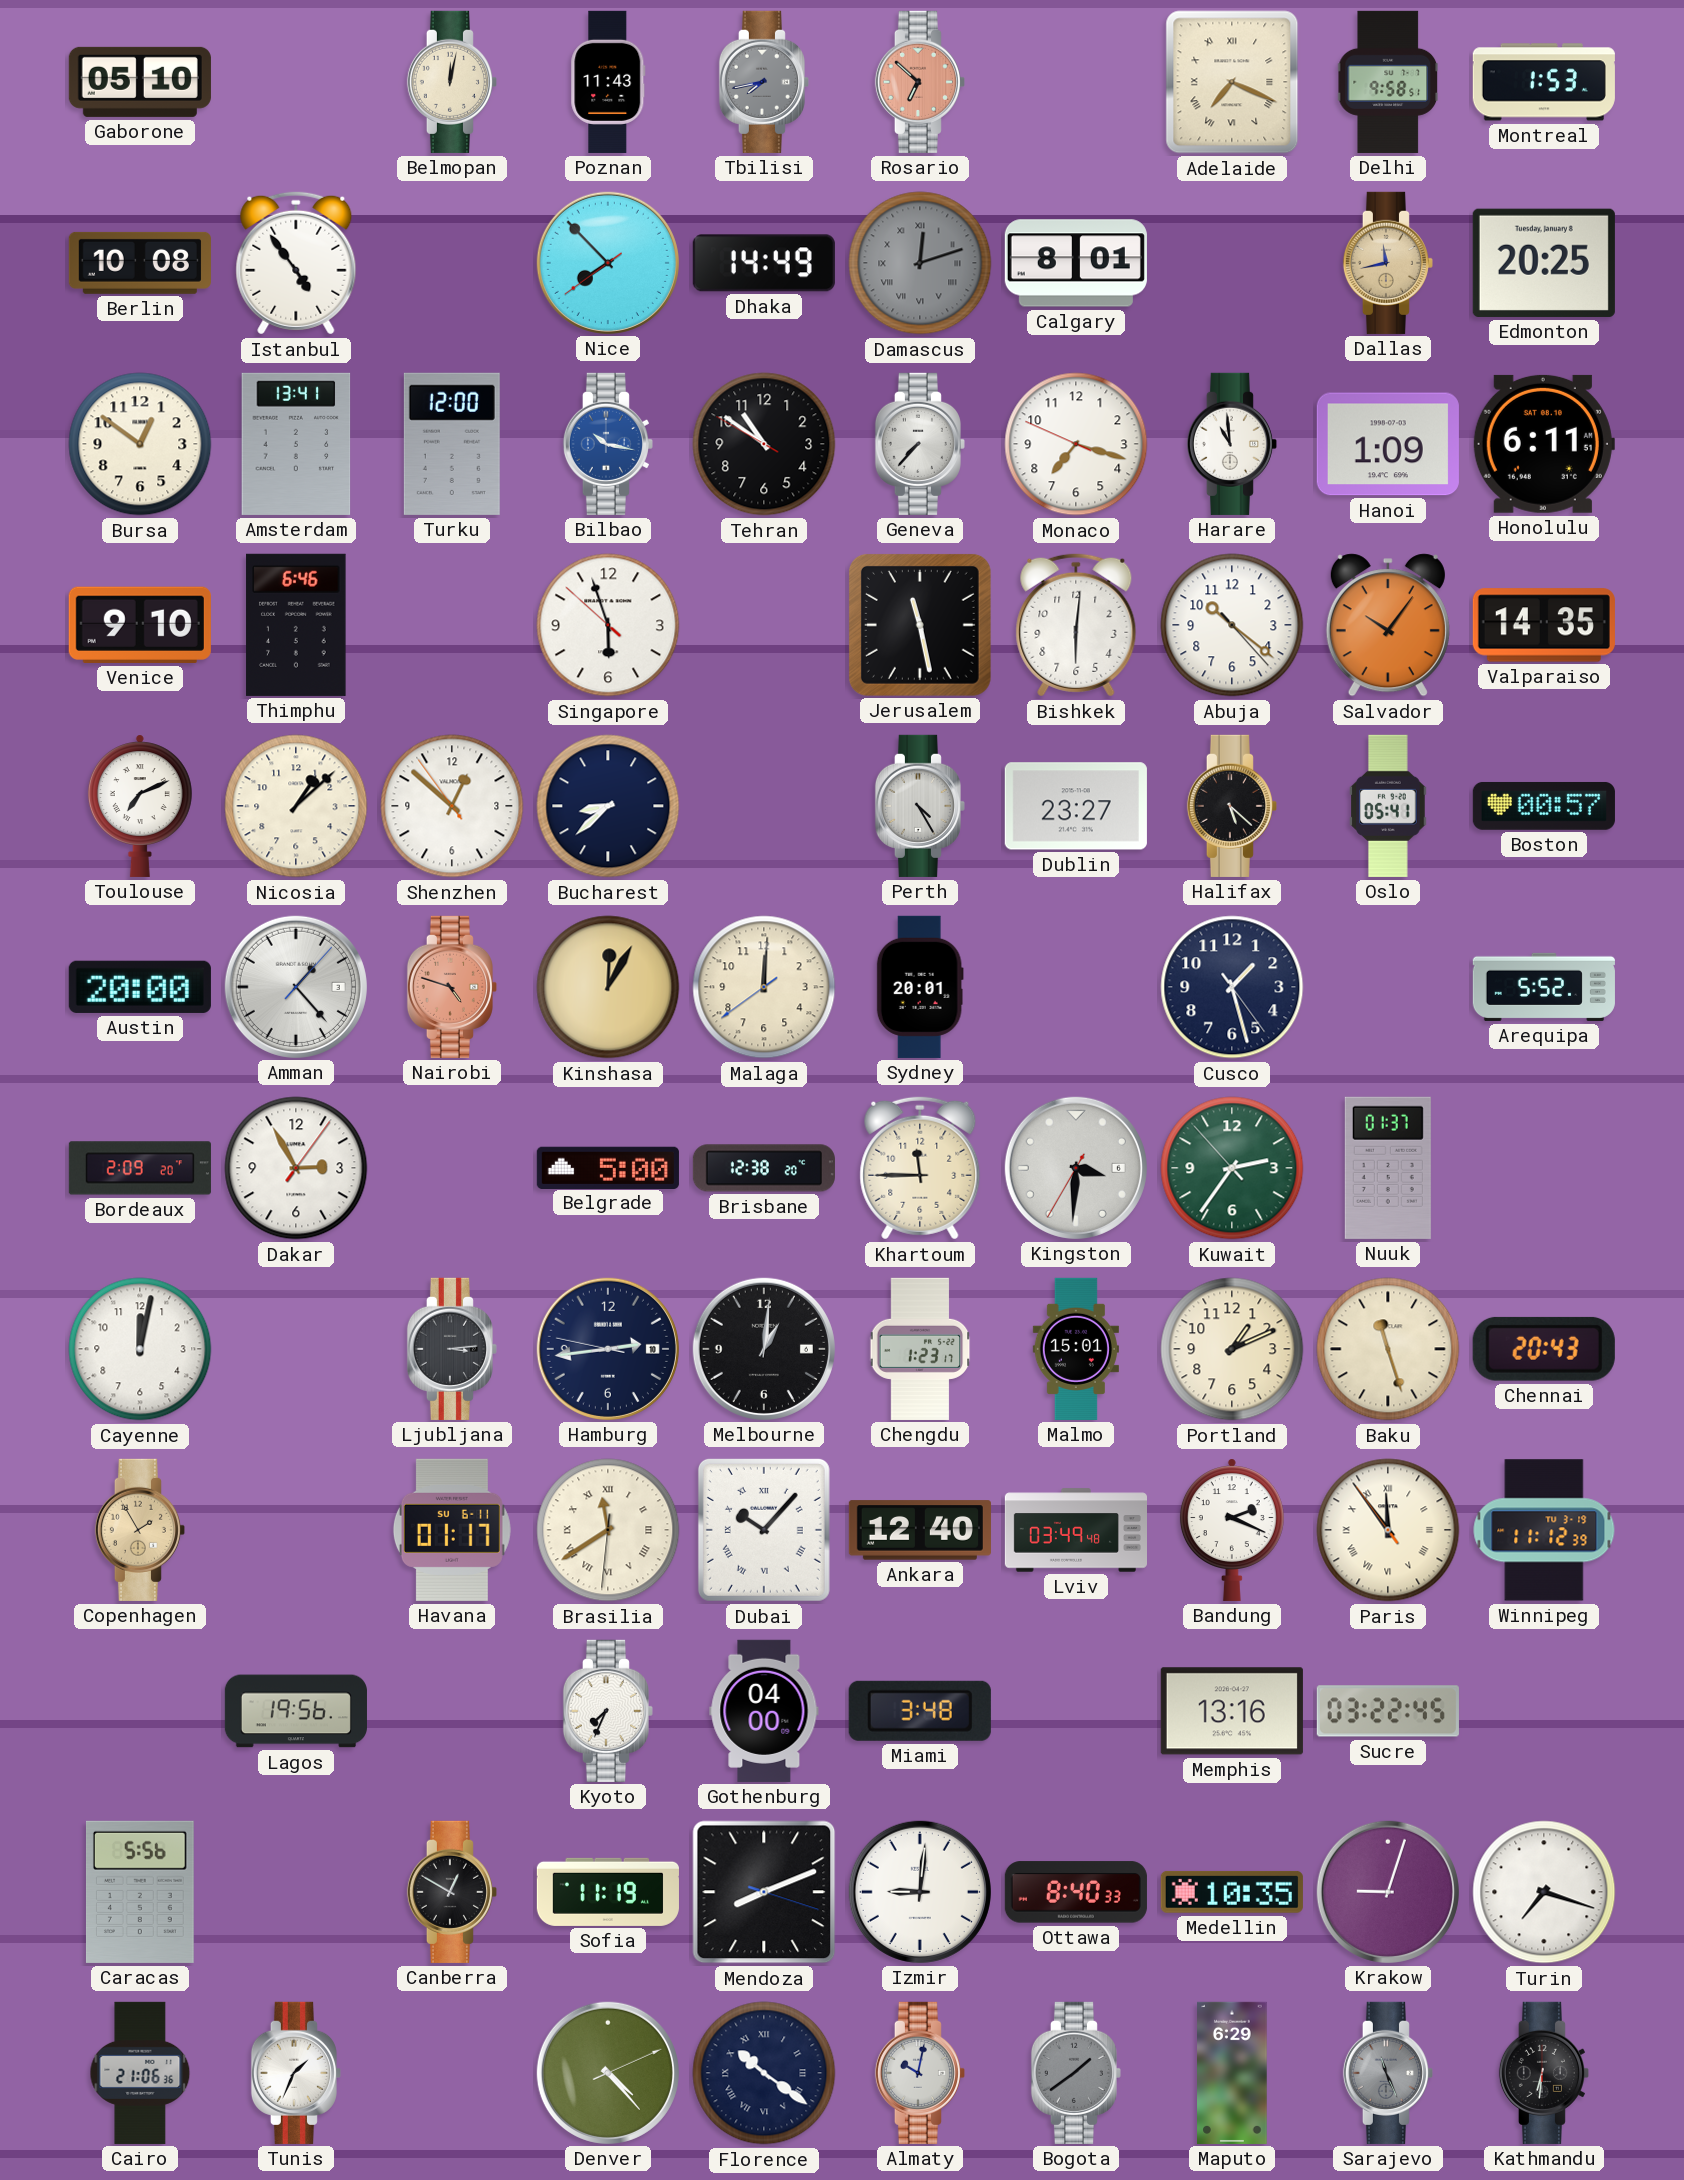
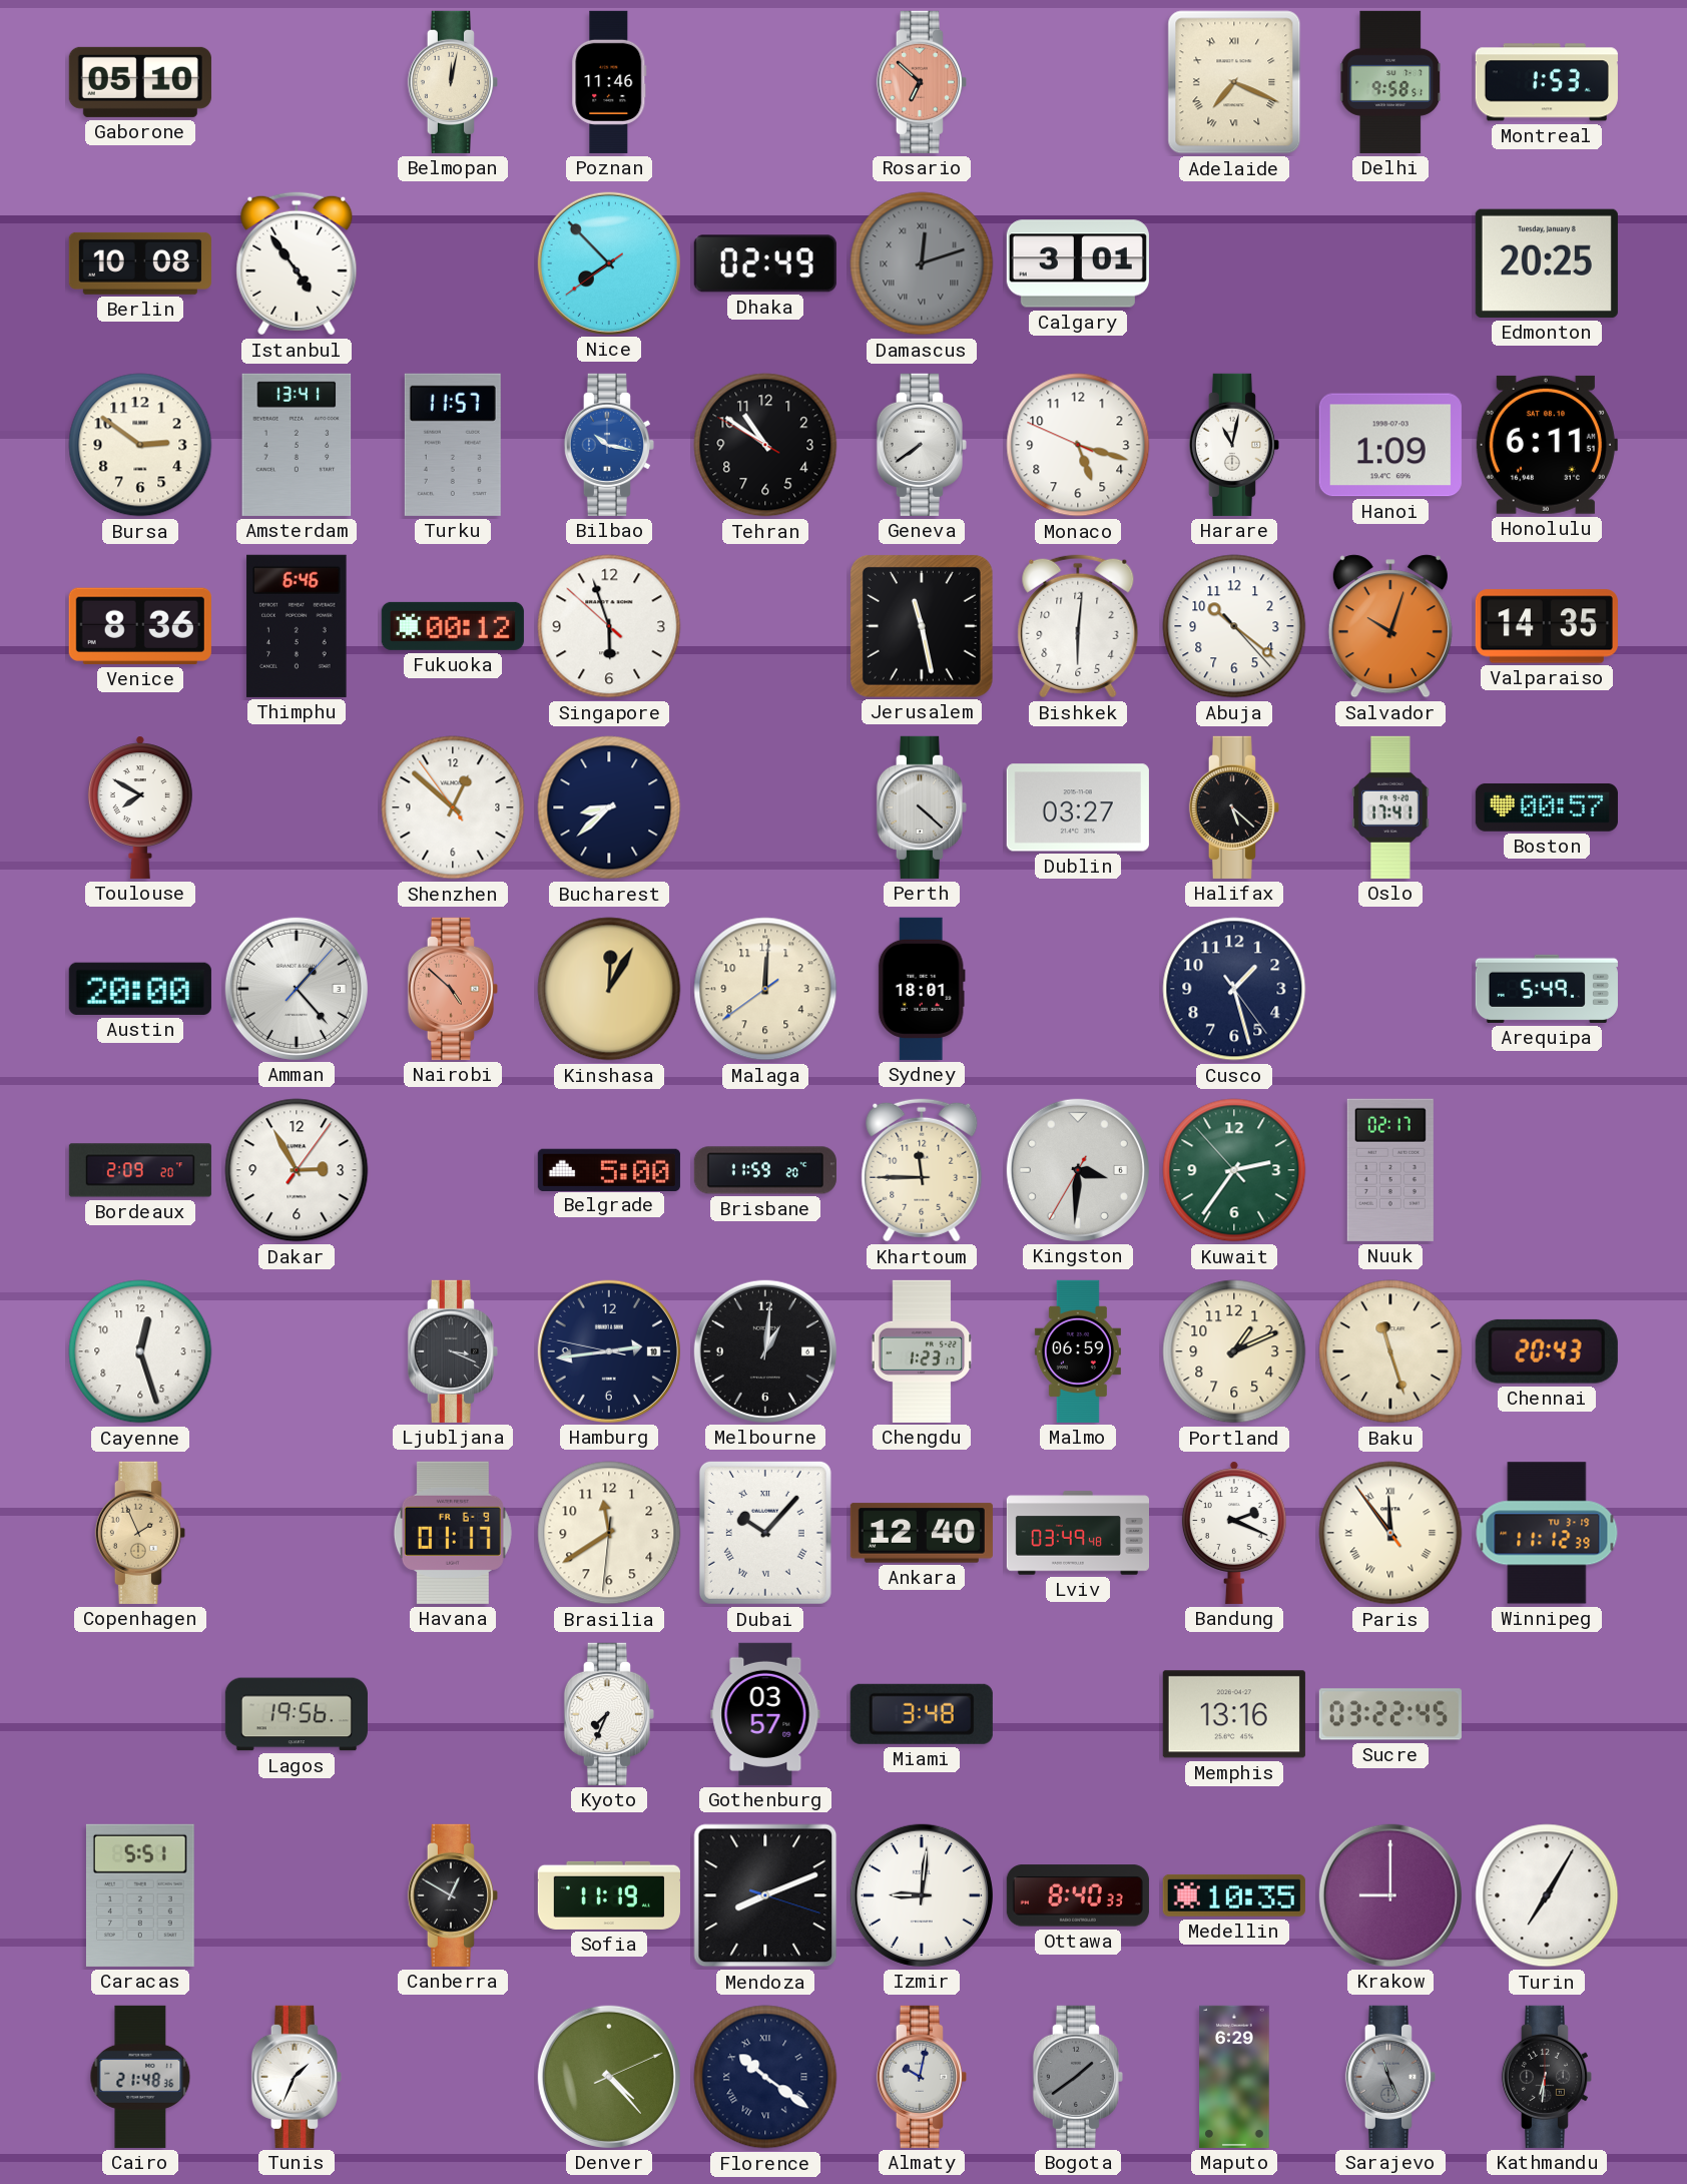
Poznan: 11:43 -> 11:46
Tbilisi: 7:43 -> none
Dhaka: 14:49 -> 02:49
Calgary: 8:01 -> 3:01
Dallas: 11:43 -> none
Bursa: 12:51 -> 2:51
Turku: 12:00 -> 11:57
Geneva: 7:37 -> 7:39
Monaco: 7:17 -> 5:17
Harare: 10:59 -> 11:02
Venice: 9:10 -> 8:36
Fukuoka: none -> 00:12
Salvador: 10:06 -> 10:03
Toulouse: 7:11 -> 7:50
Nicosia: 1:08 -> none
Perth: 4:25 -> 4:22
Dublin: 23:27 -> 03:27
Oslo: 05:41 -> 17:41
Nairobi: 4:48 -> 4:52
Sydney: 20:01 -> 18:01
Arequipa: 5:52 -> 5:49
Brisbane: 12:38 -> 11:59
Nuuk: 01:37 -> 02:17
Cayenne: 12:02 -> 12:27
Ljubljana: 3:14 -> 3:19
Malmo: 15:01 -> 06:59
Copenhagen: 1:55 -> 1:56
Havana date: SU 6-11 -> FR 6-9
Brasilia numerals: Roman -> Arabic
Gothenburg: 04:00 -> 03:57
Caracas: 5:56 -> 5:51
Krakow: 9:03 -> 9:00
Turin: 7:18 -> 7:05
Cairo: 21:06 -> 21:48
